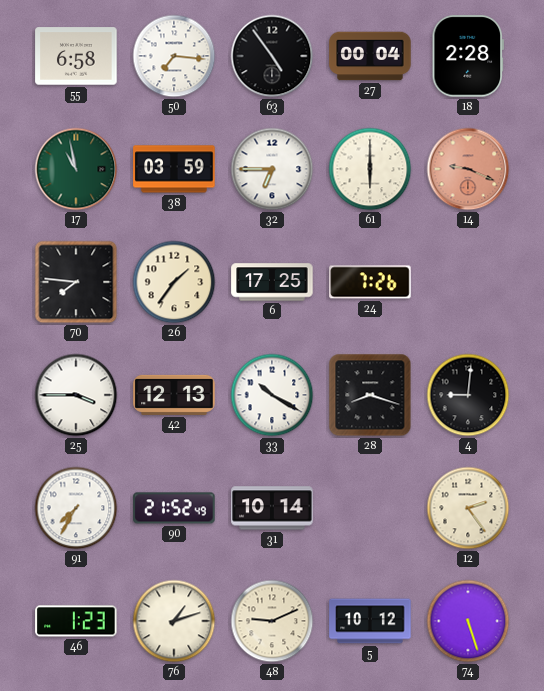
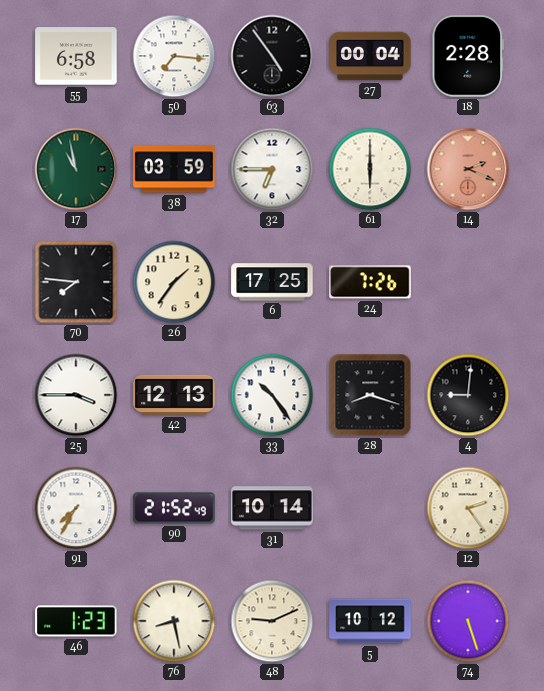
14: 9:19 -> 2:19
33: 10:20 -> 10:24
76: 1:12 -> 8:28
